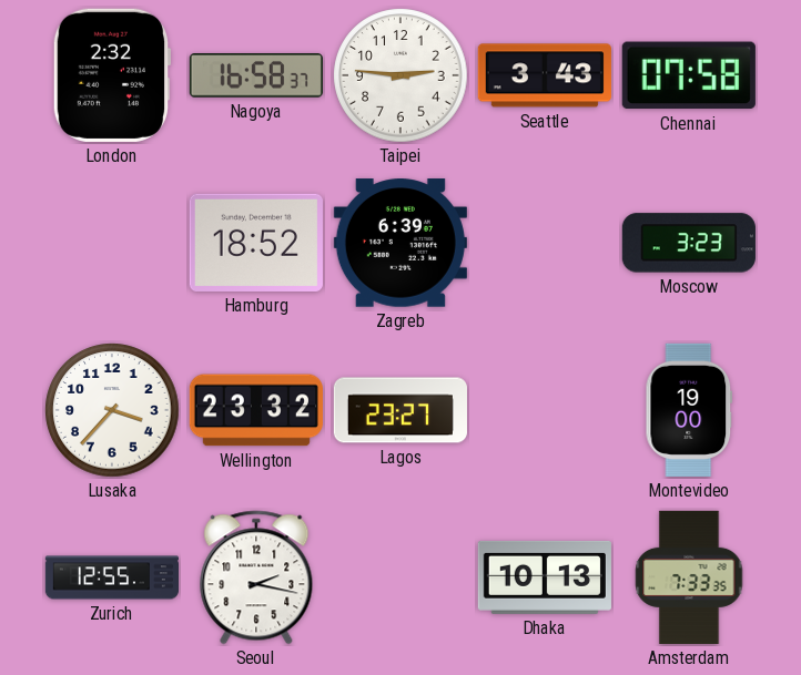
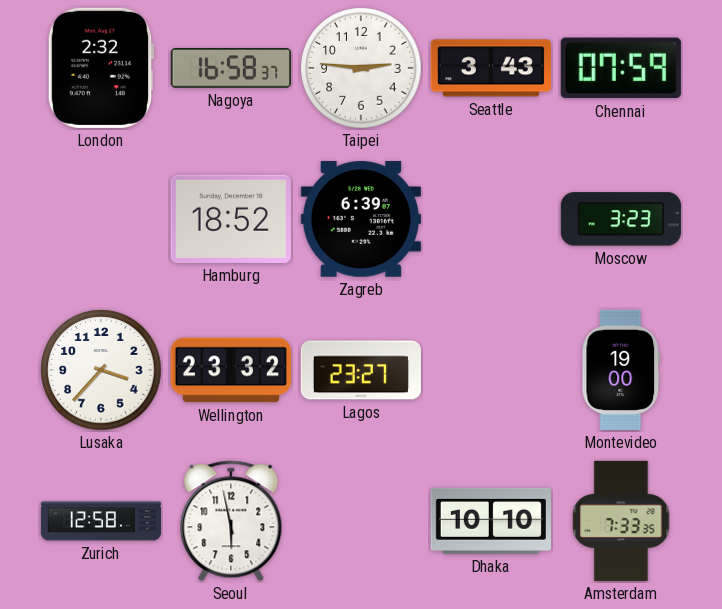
Chennai: 07:58 -> 07:59
Zurich: 12:55 -> 12:58
Seoul: 2:17 -> 5:58
Dhaka: 10:13 -> 10:10
